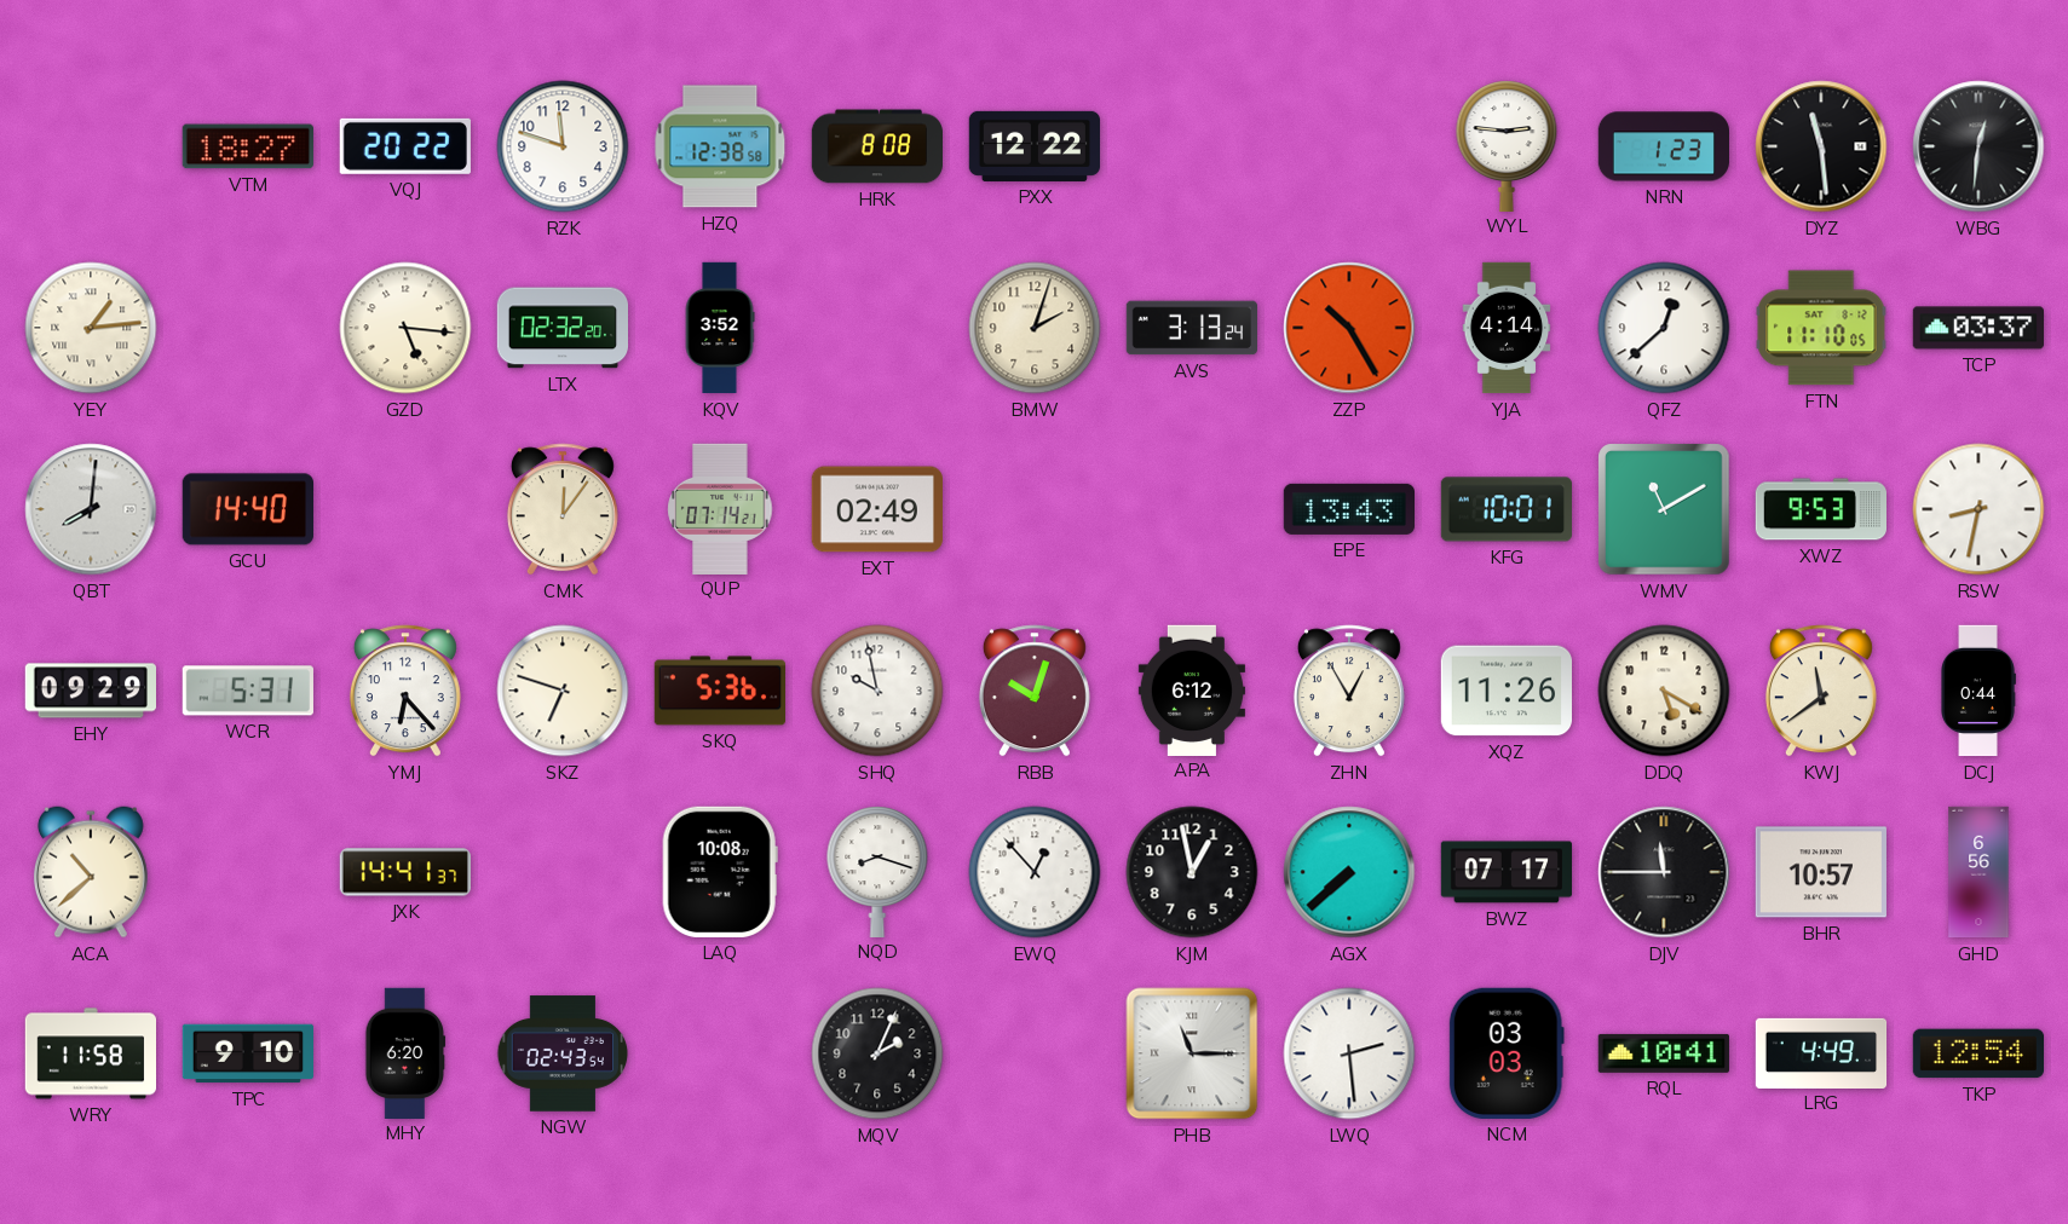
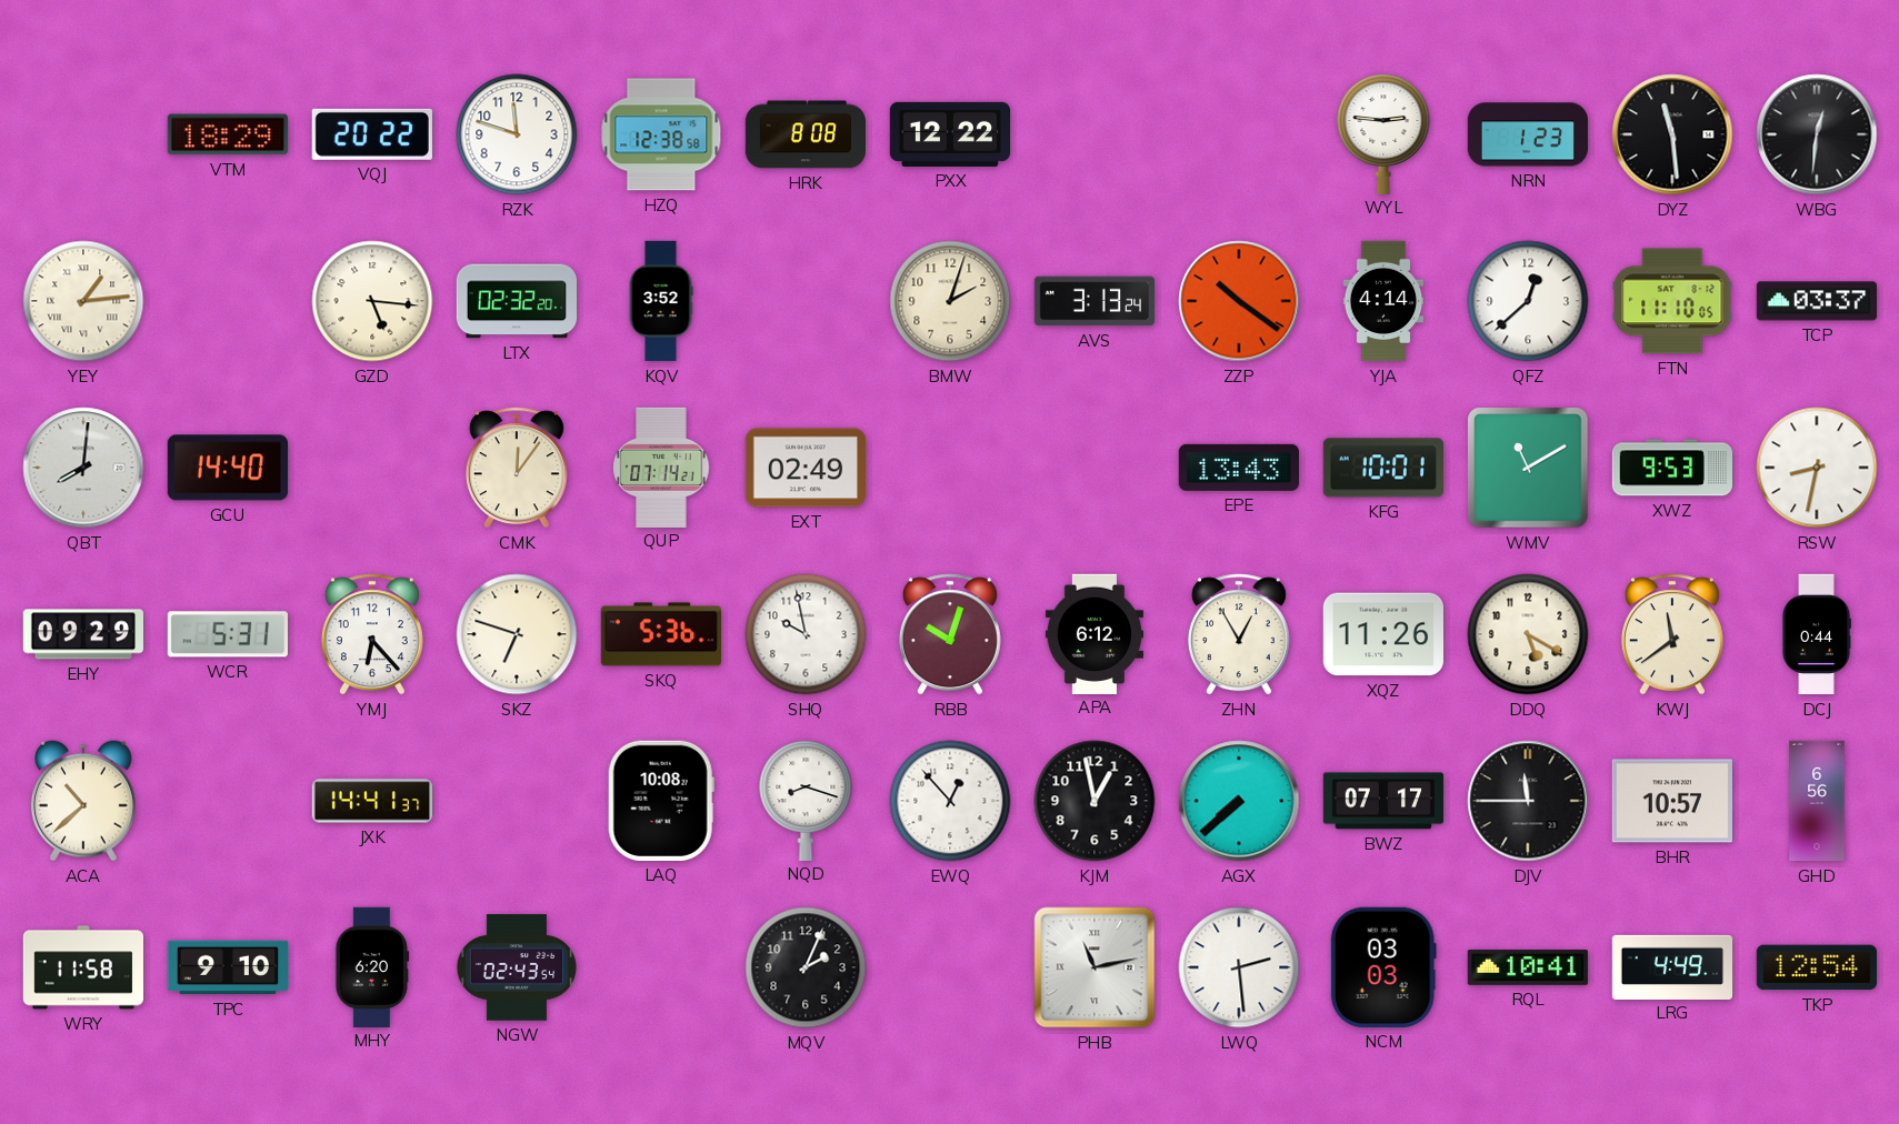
VTM: 18:27 -> 18:29
ZZP: 10:25 -> 10:21
PHB: 11:15 -> 11:13
